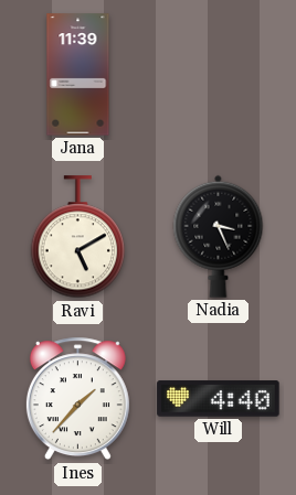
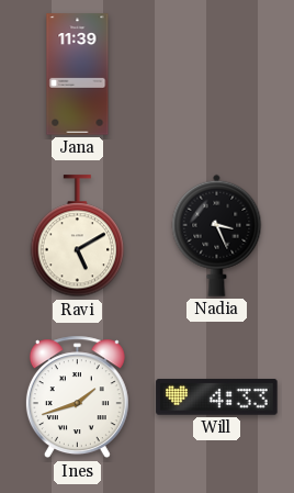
Ines: 1:37 -> 1:42
Will: 4:40 -> 4:33
